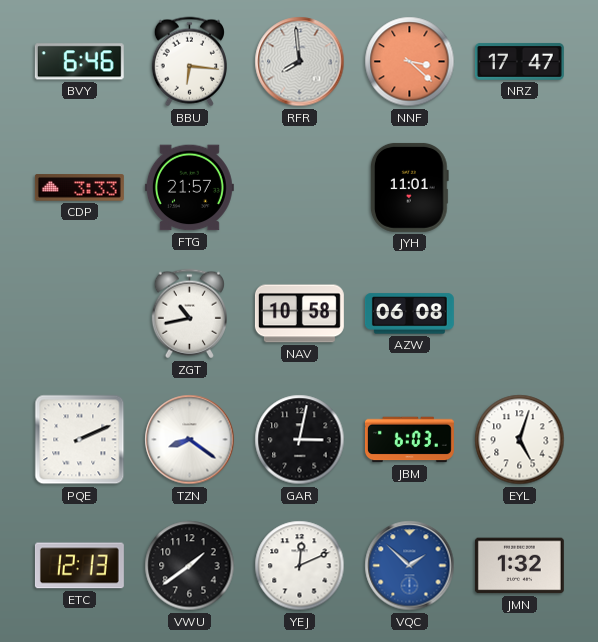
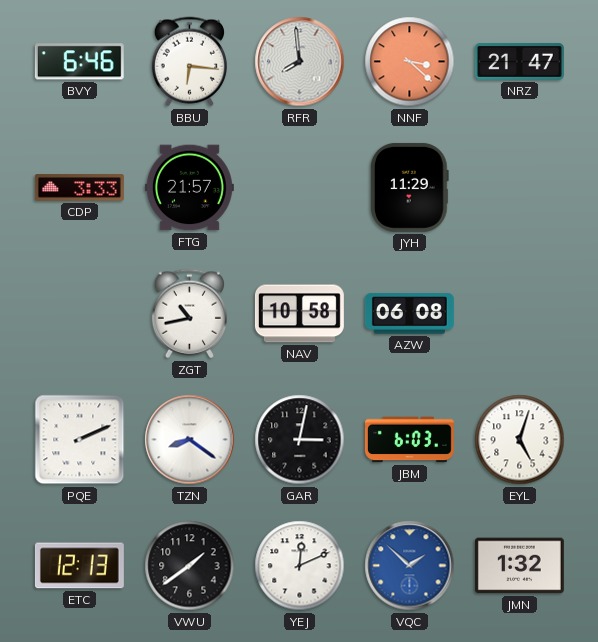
NRZ: 17:47 -> 21:47
JYH: 11:01 -> 11:29
